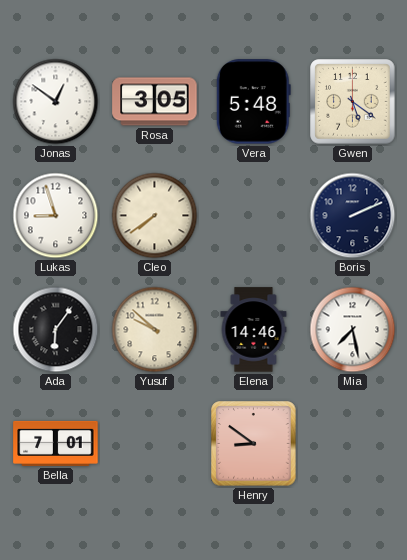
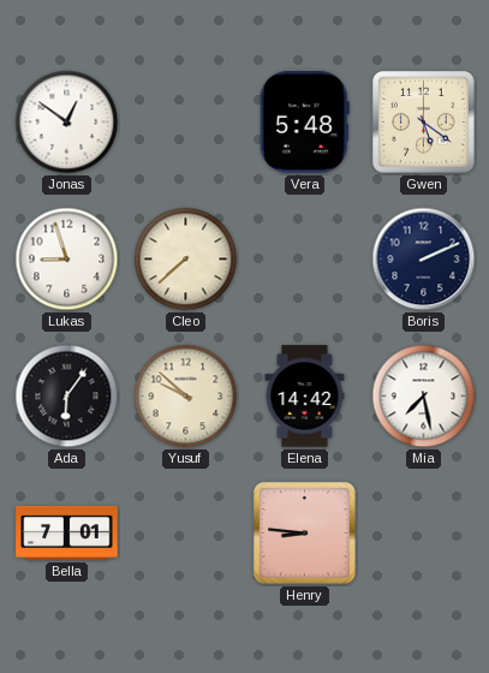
Rosa: 3:05 -> none
Cleo: 7:39 -> 7:38
Elena: 14:46 -> 14:42
Henry: 8:51 -> 8:46
